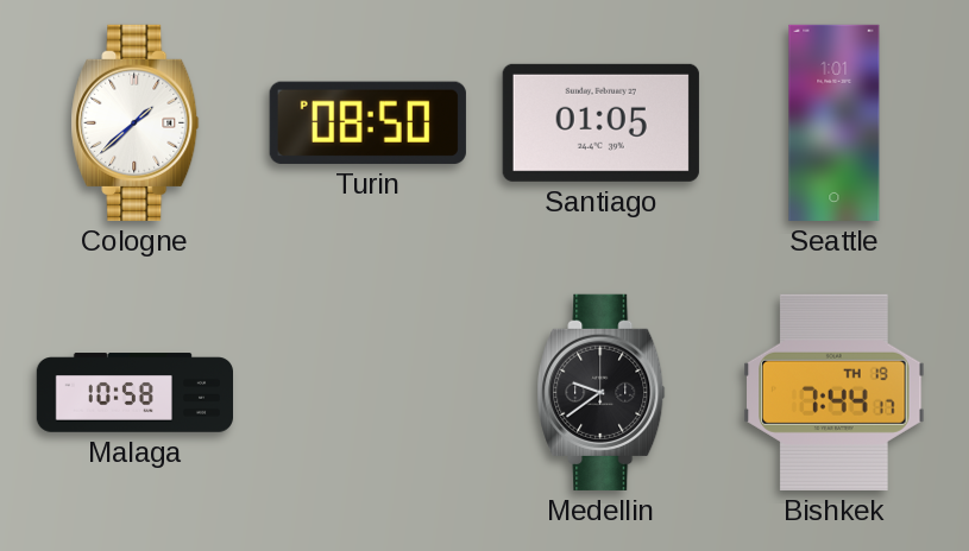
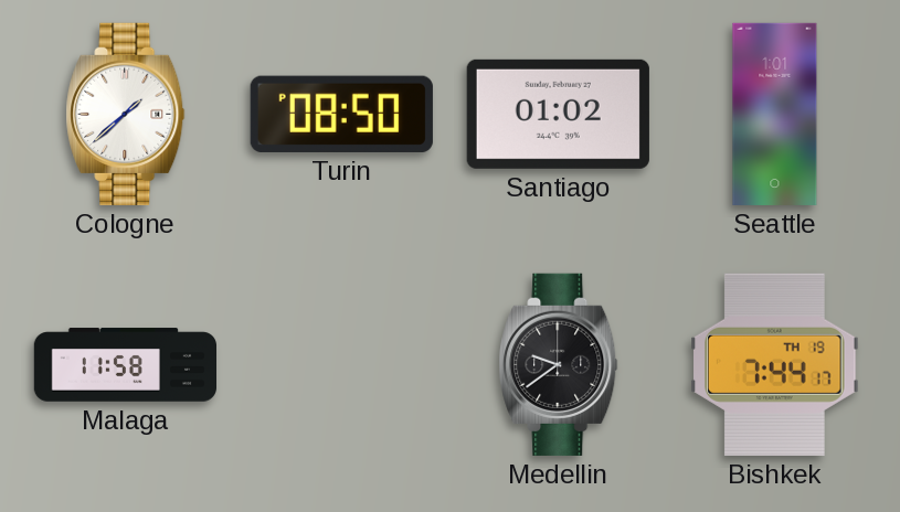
Santiago: 01:05 -> 01:02
Malaga: 10:58 -> 11:58
